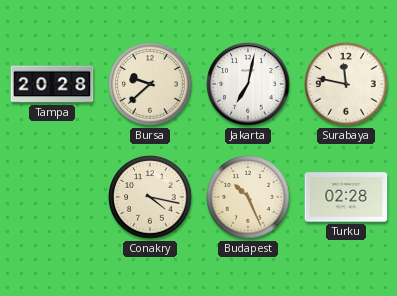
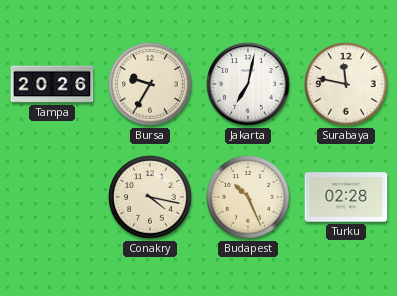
Tampa: 20:28 -> 20:26
Bursa: 9:38 -> 9:35
